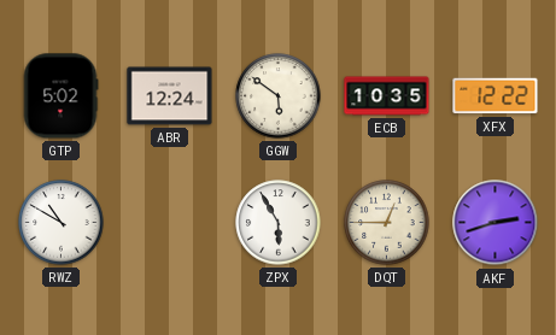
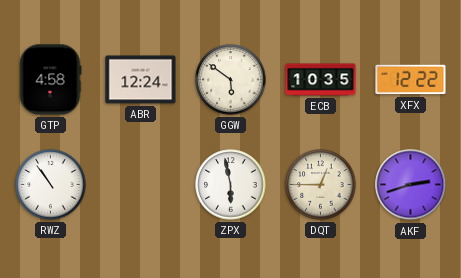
GTP: 5:02 -> 4:58
RWZ: 10:50 -> 10:54
ZPX: 5:55 -> 5:58
